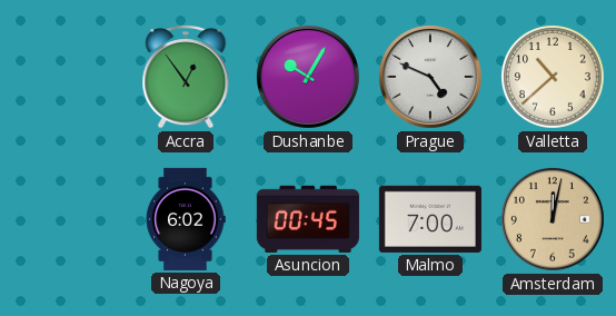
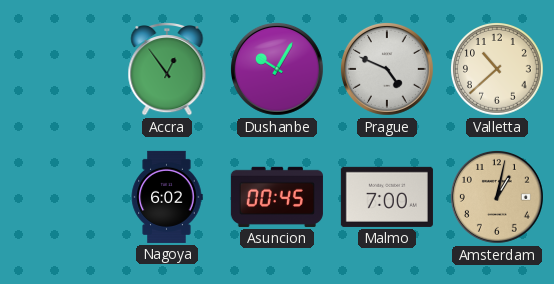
Amsterdam: 12:02 -> 1:02
